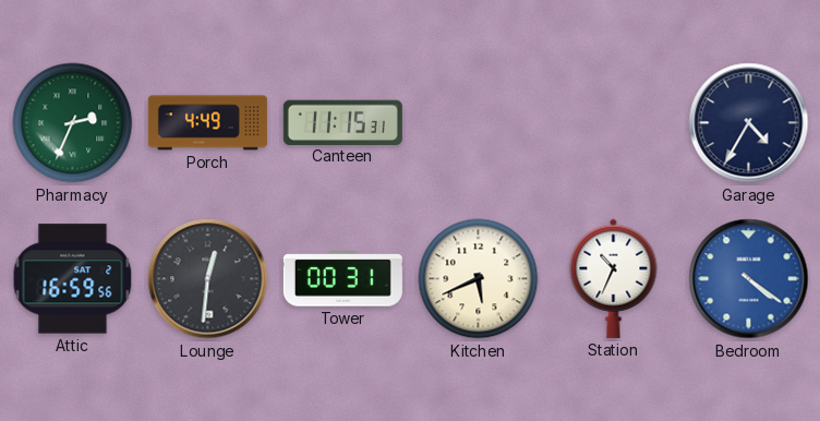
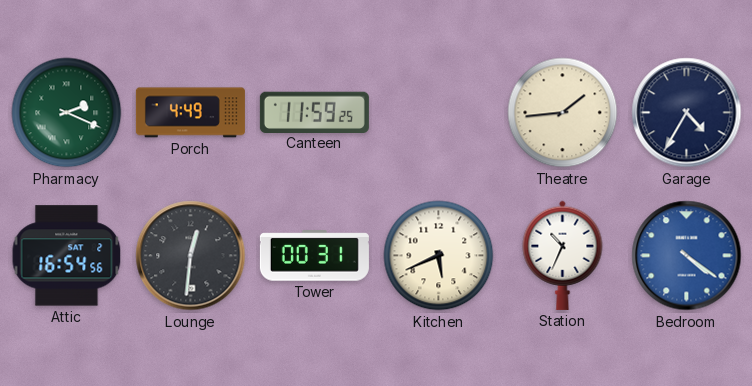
Pharmacy: 2:34 -> 2:19
Canteen: 11:15 -> 11:59
Theatre: none -> 1:44
Attic: 16:59 -> 16:54
